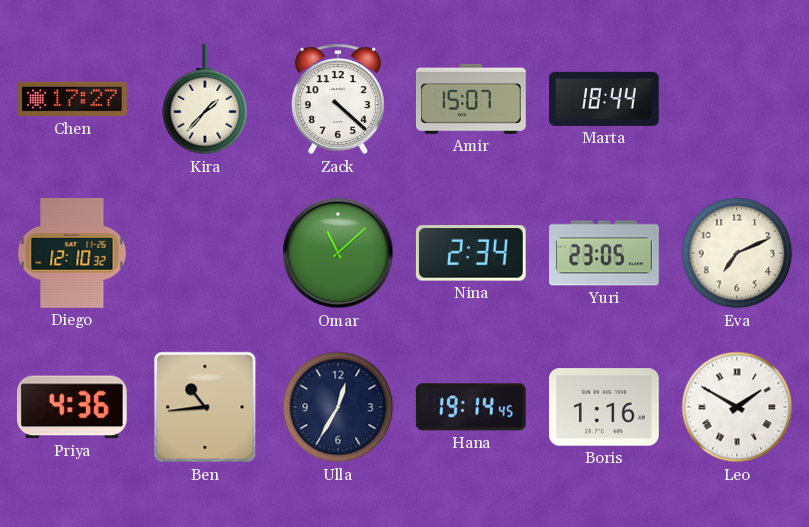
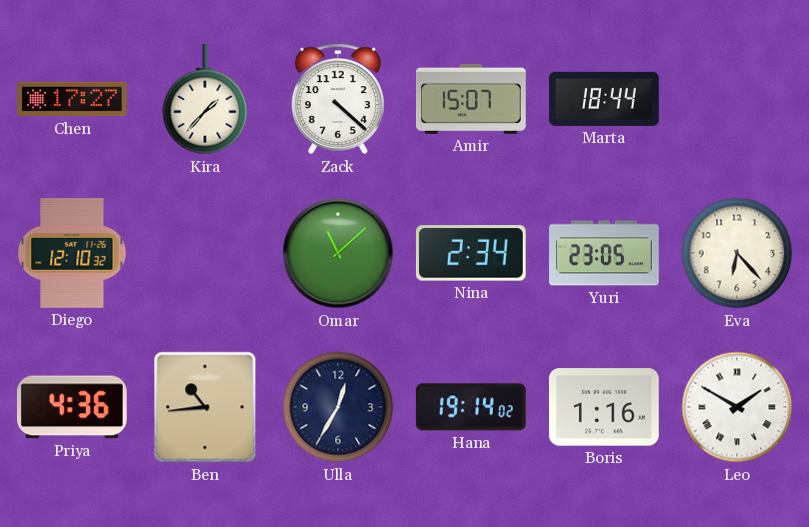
Eva: 7:11 -> 6:23
Hana: 19:14:45 -> 19:14:02
